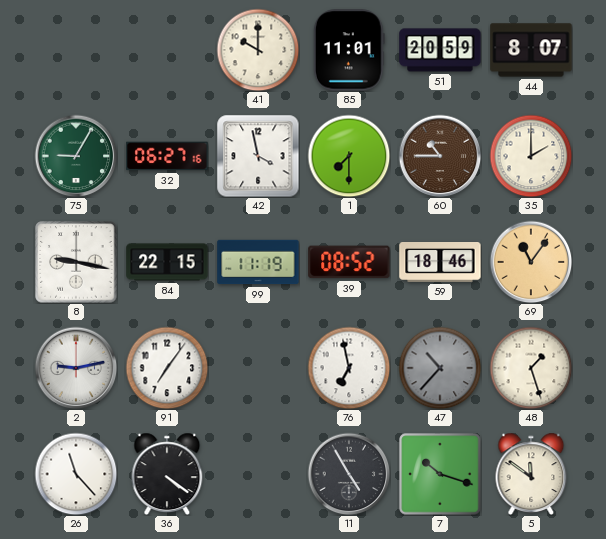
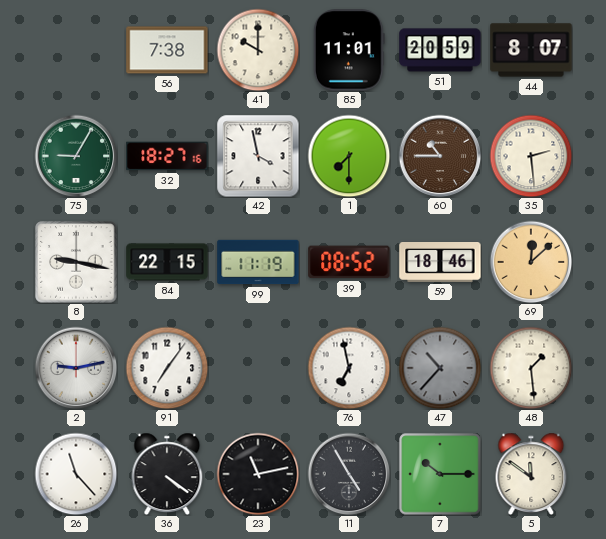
56: none -> 7:38
32: 06:27 -> 18:27
35: 2:00 -> 2:29
69: 11:06 -> 12:08
48: 1:27 -> 1:29
23: none -> 11:13
7: 10:18 -> 10:15
